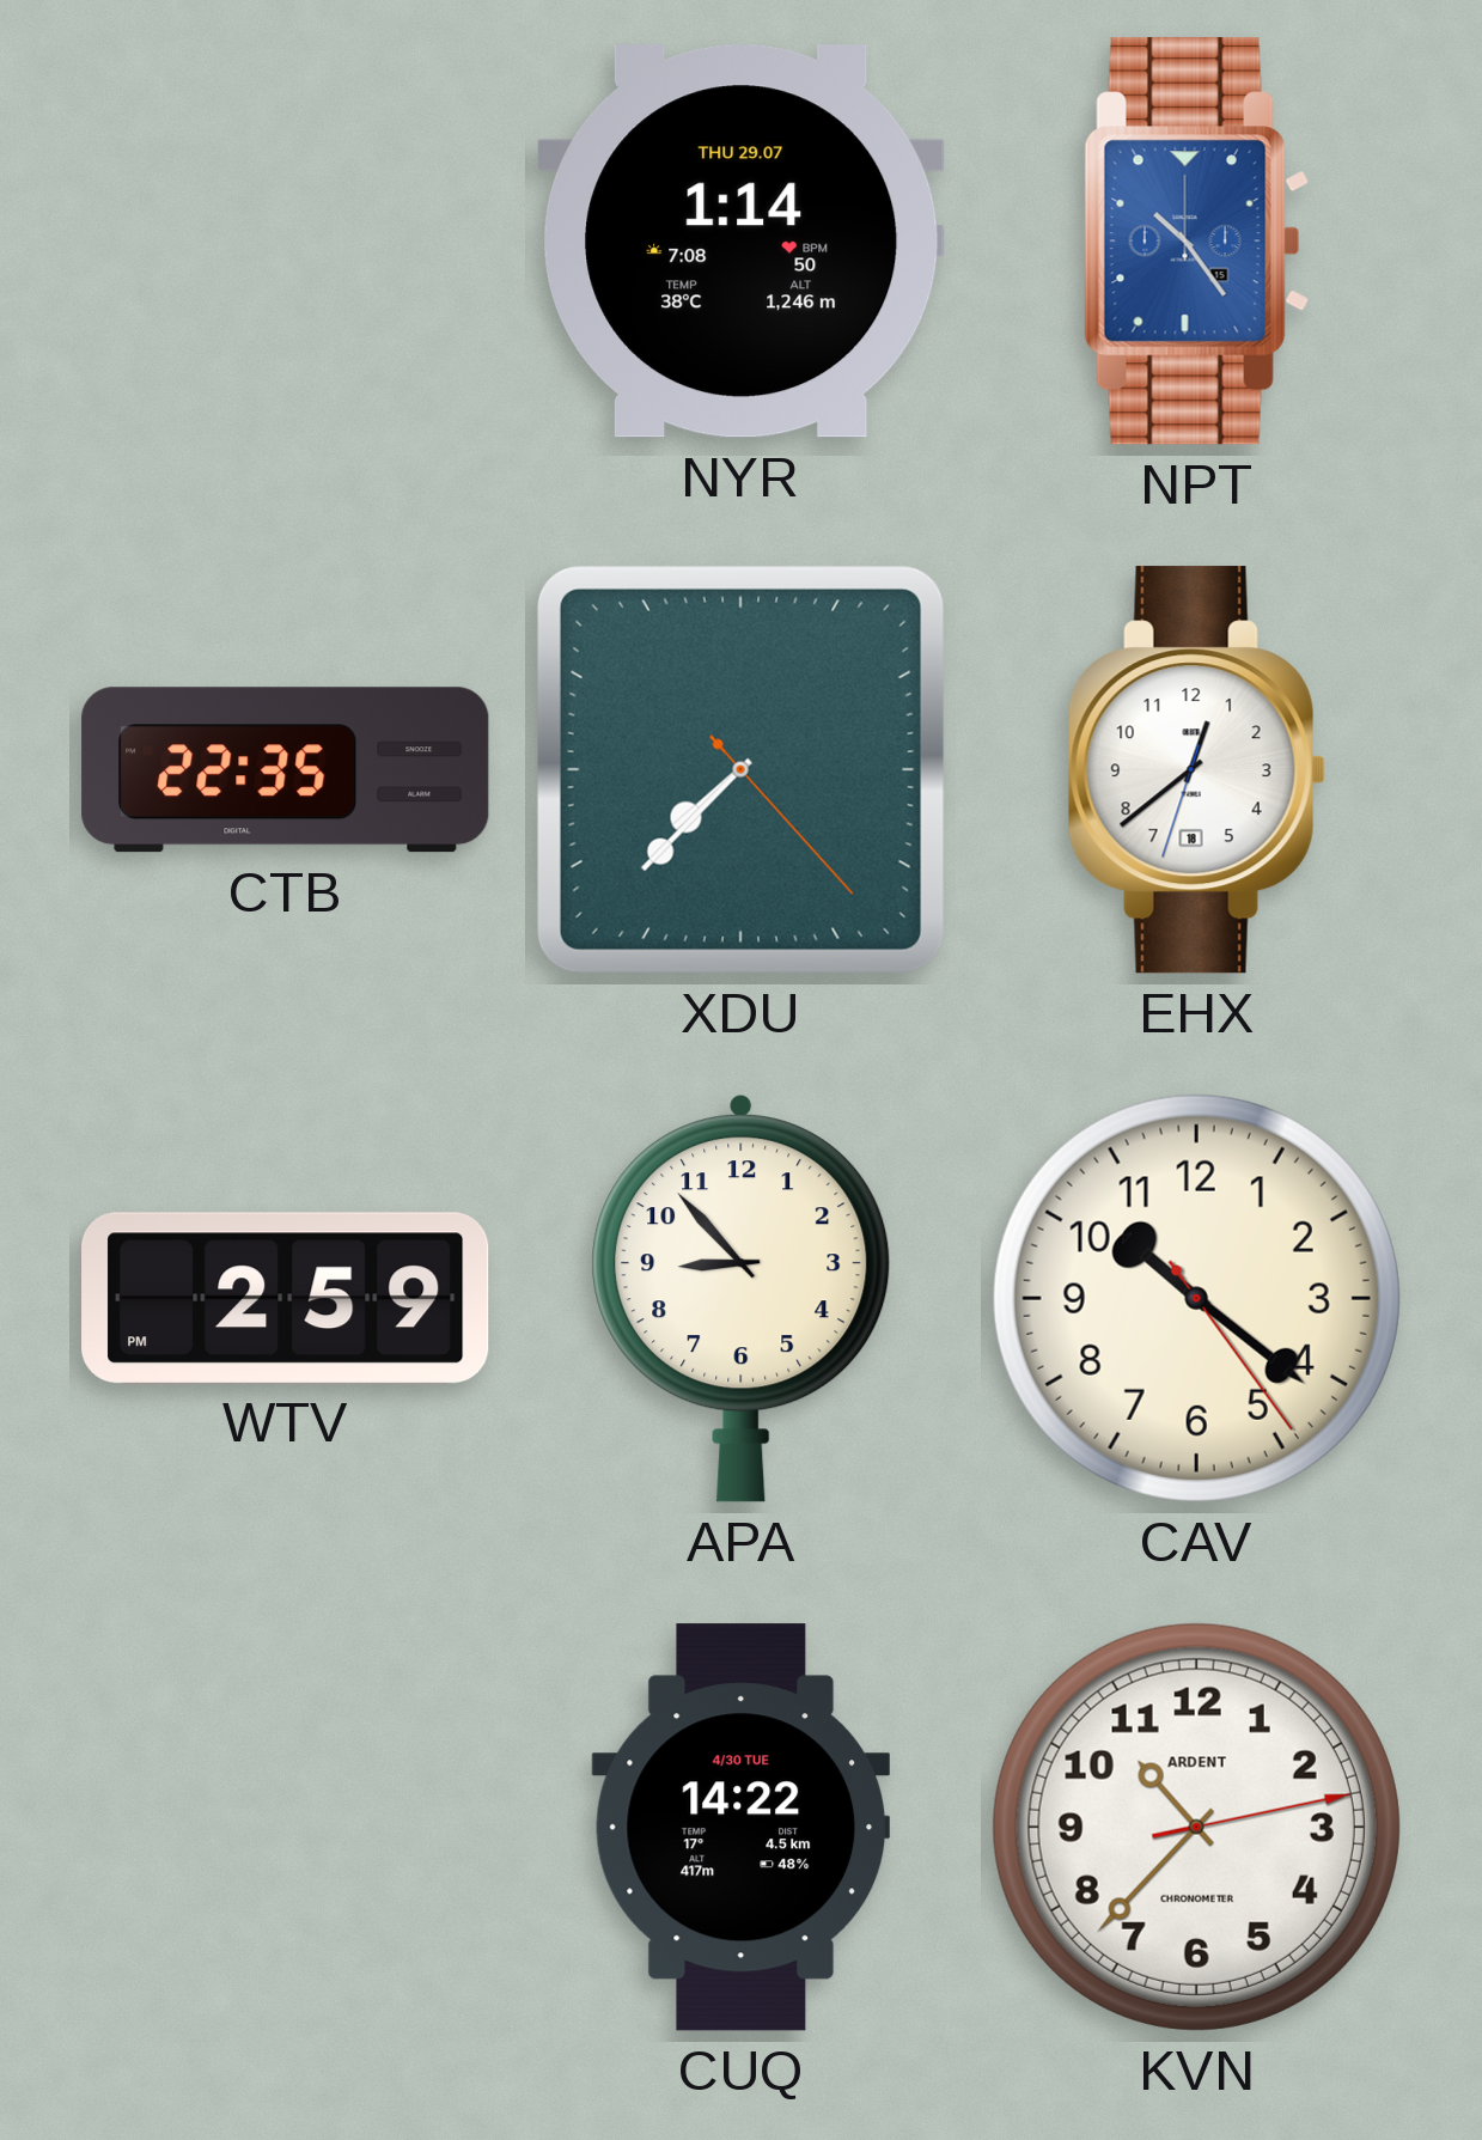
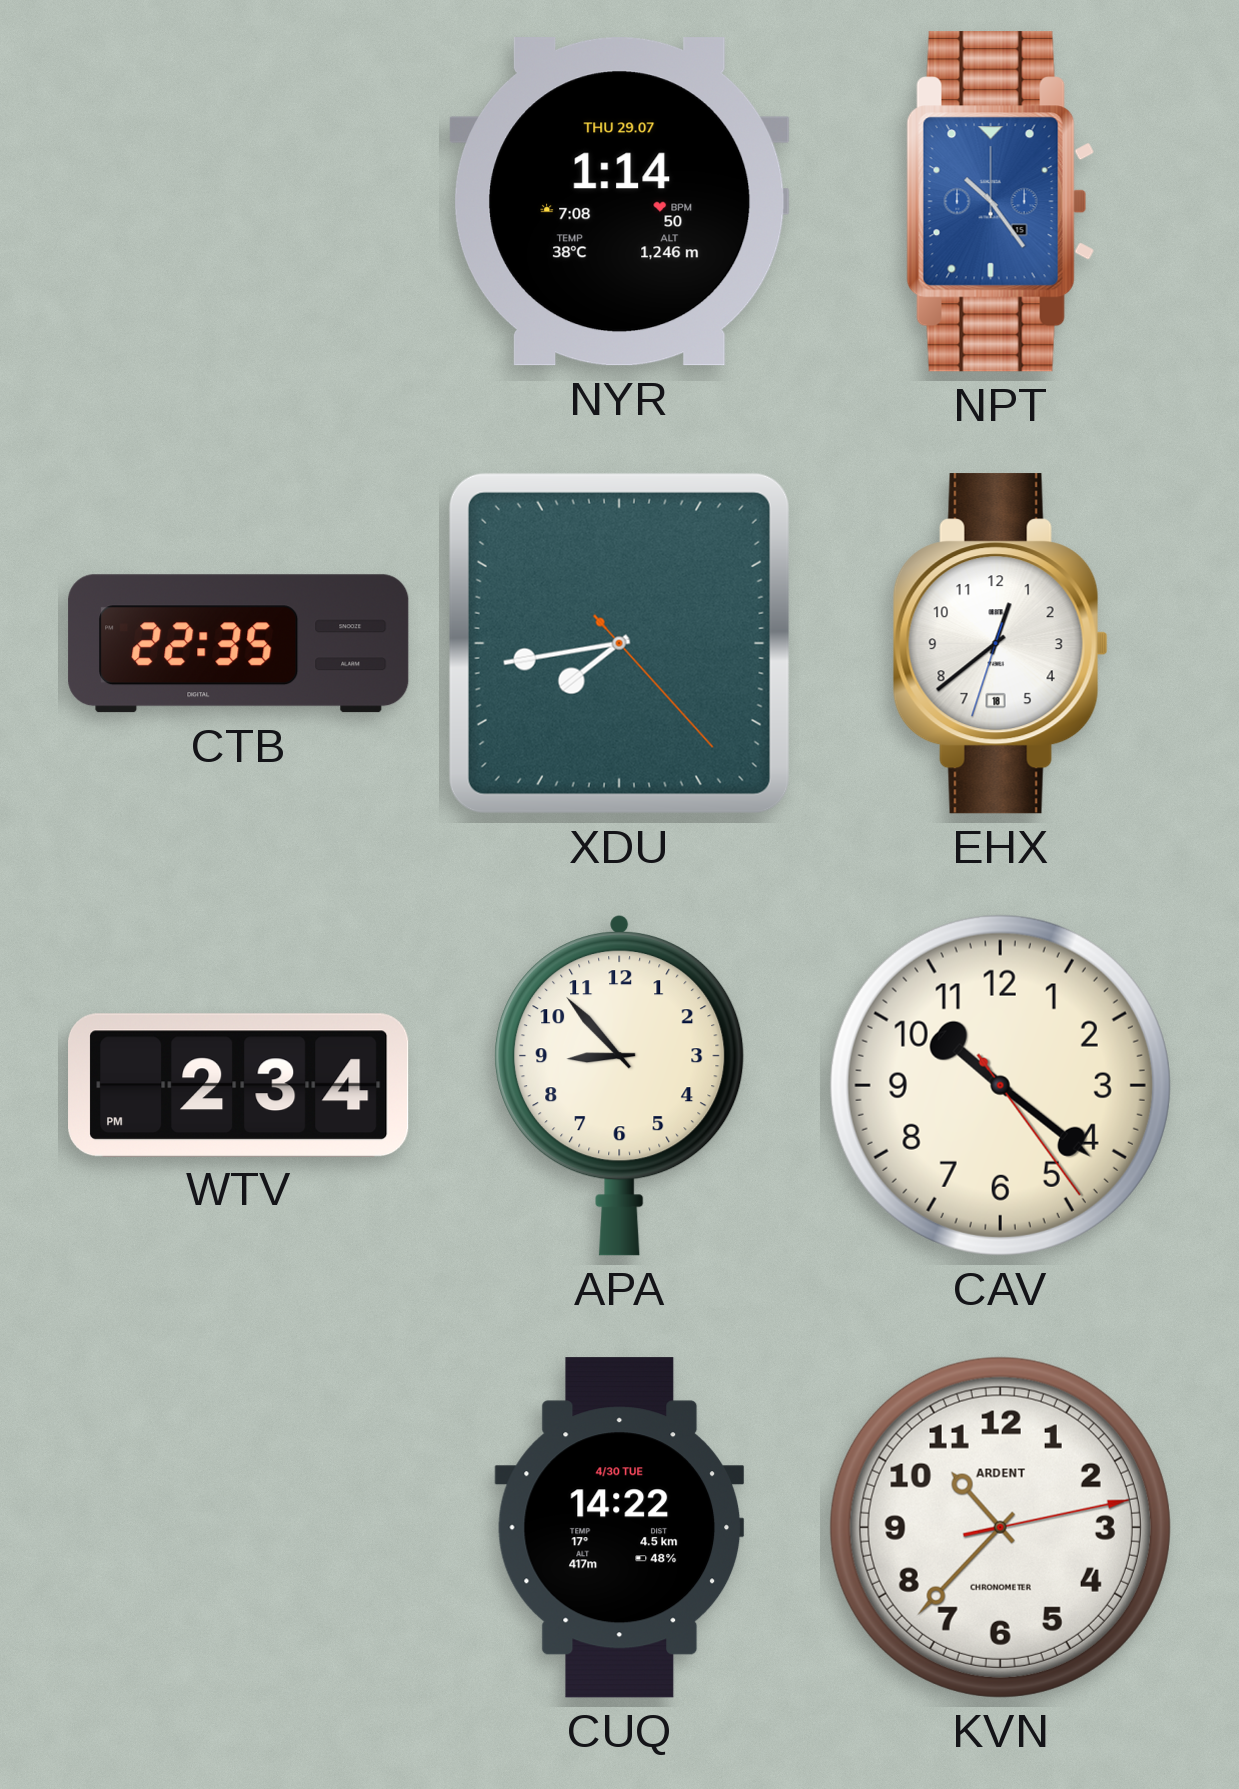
XDU: 7:37 -> 7:43
WTV: 2:59 -> 2:34
